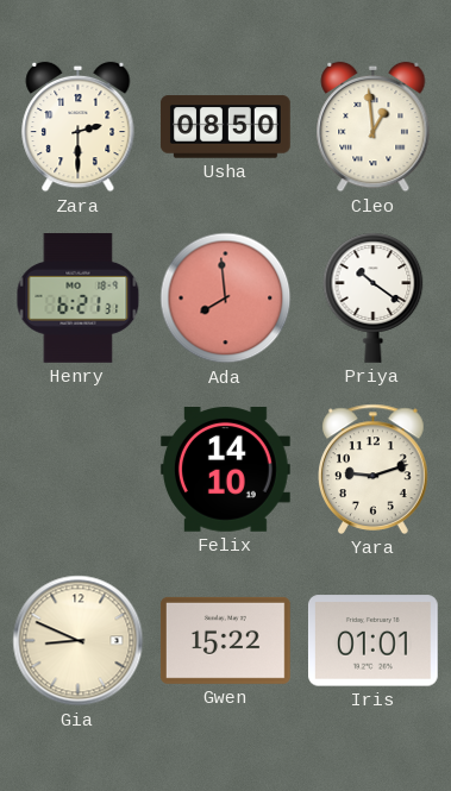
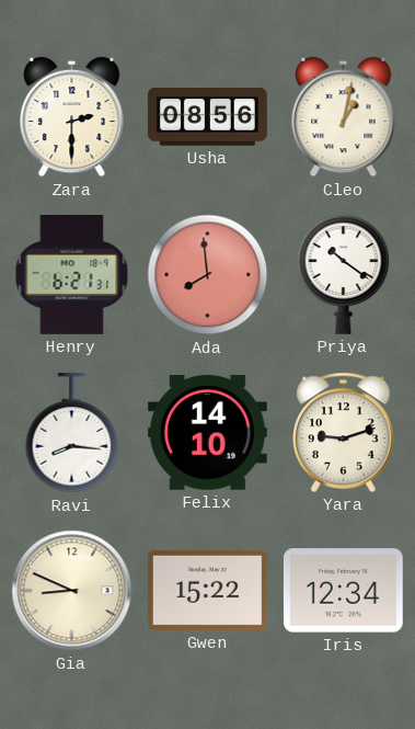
Usha: 08:50 -> 08:56
Cleo: 12:59 -> 1:02
Ravi: none -> 8:16
Iris: 01:01 -> 12:34
